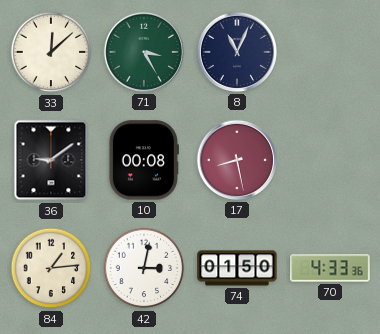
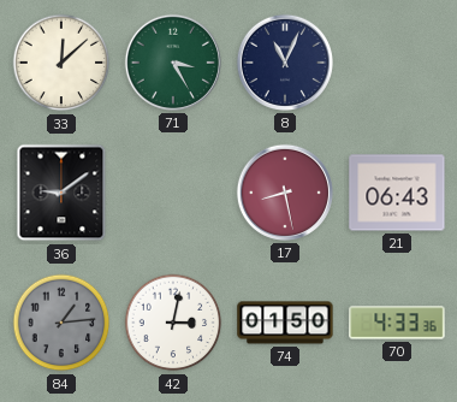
10: 00:08 -> none
21: none -> 06:43
84 dial: cream -> grey
